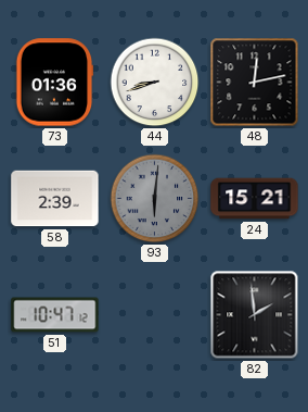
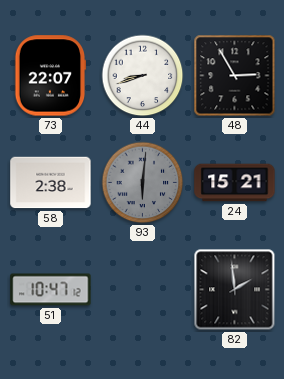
73: 01:36 -> 22:07
48: 12:13 -> 2:55
58: 2:39 -> 2:38
